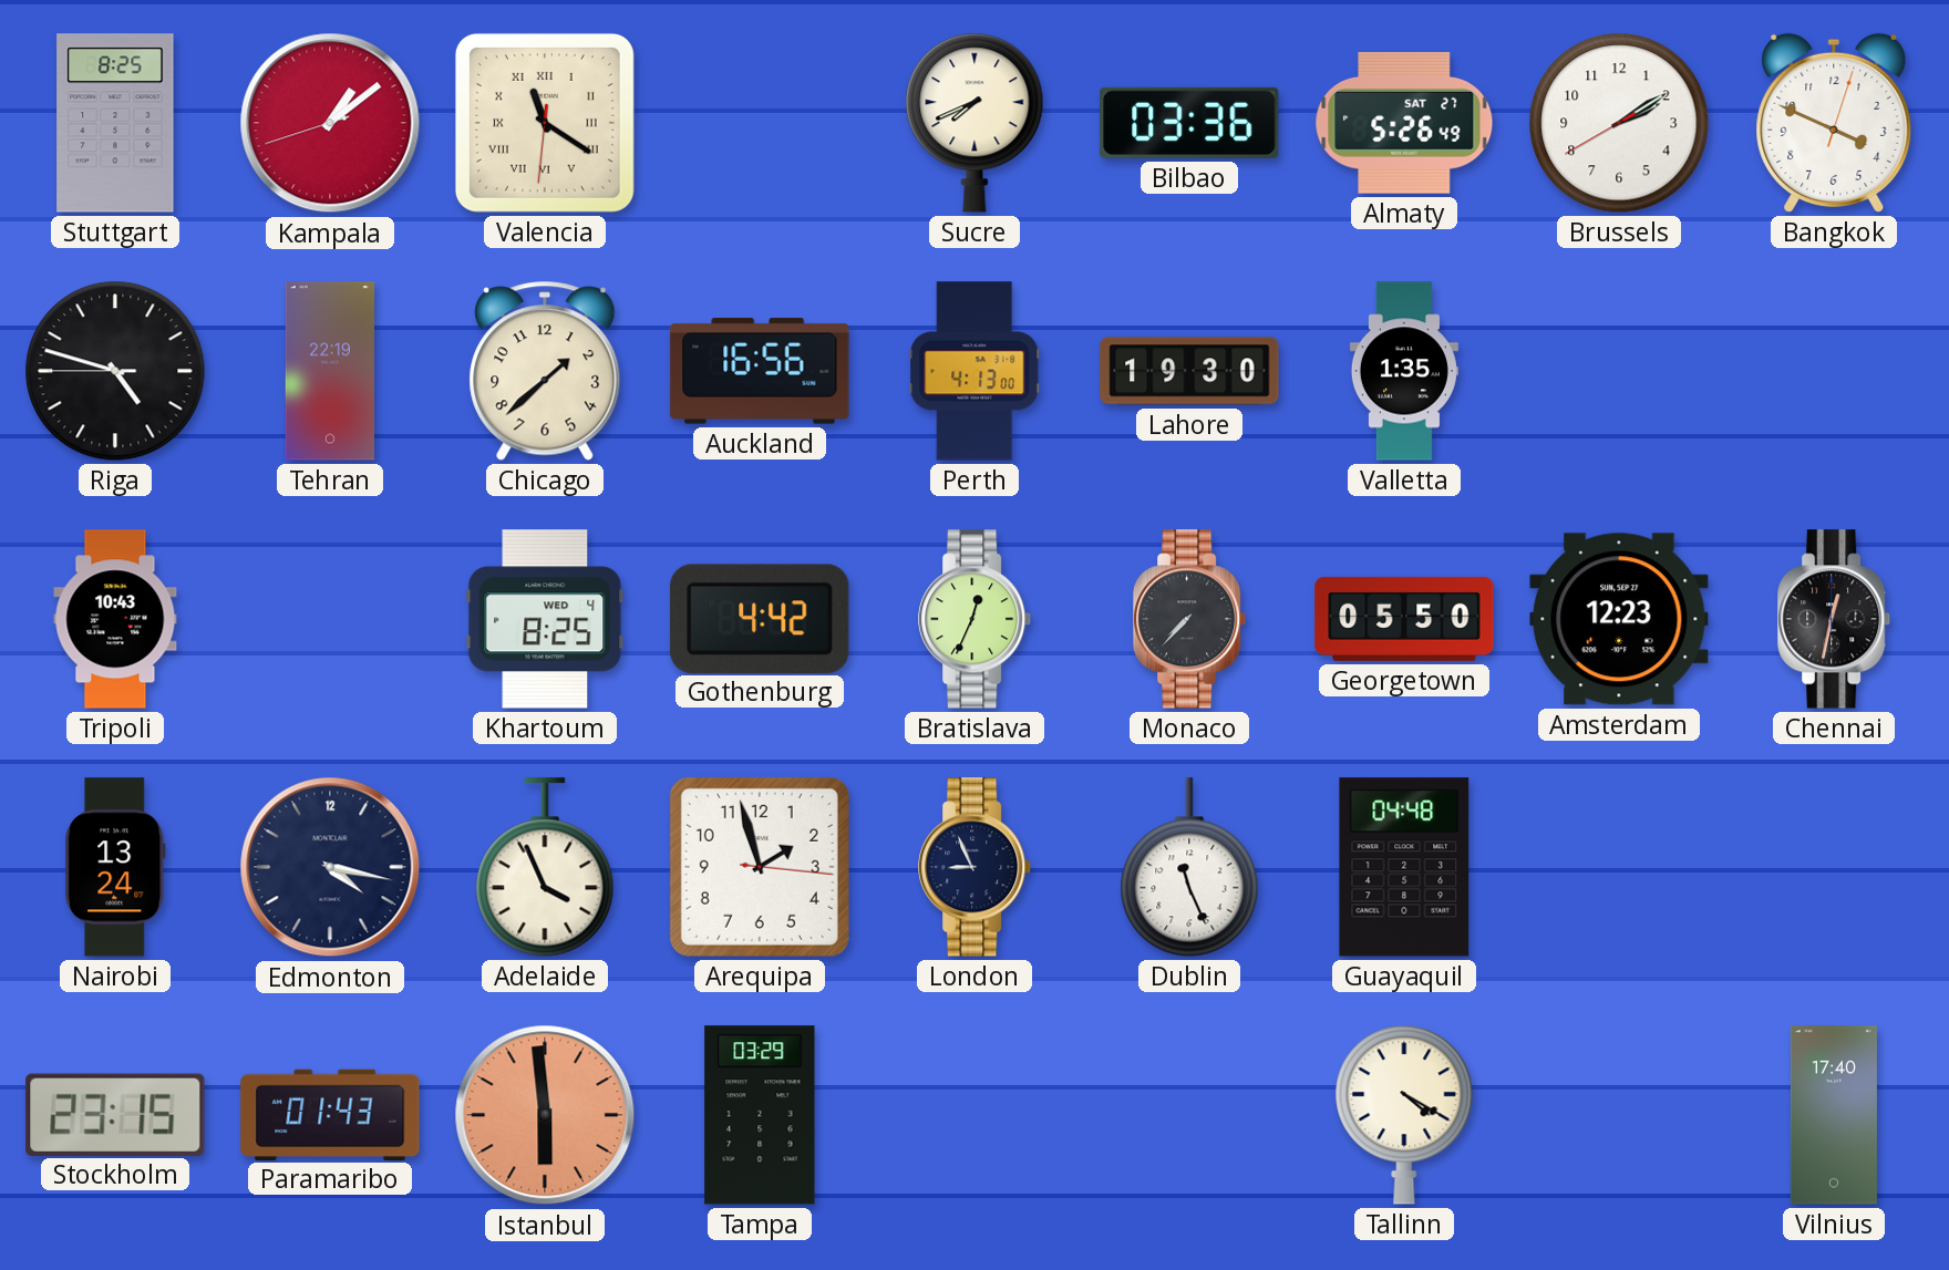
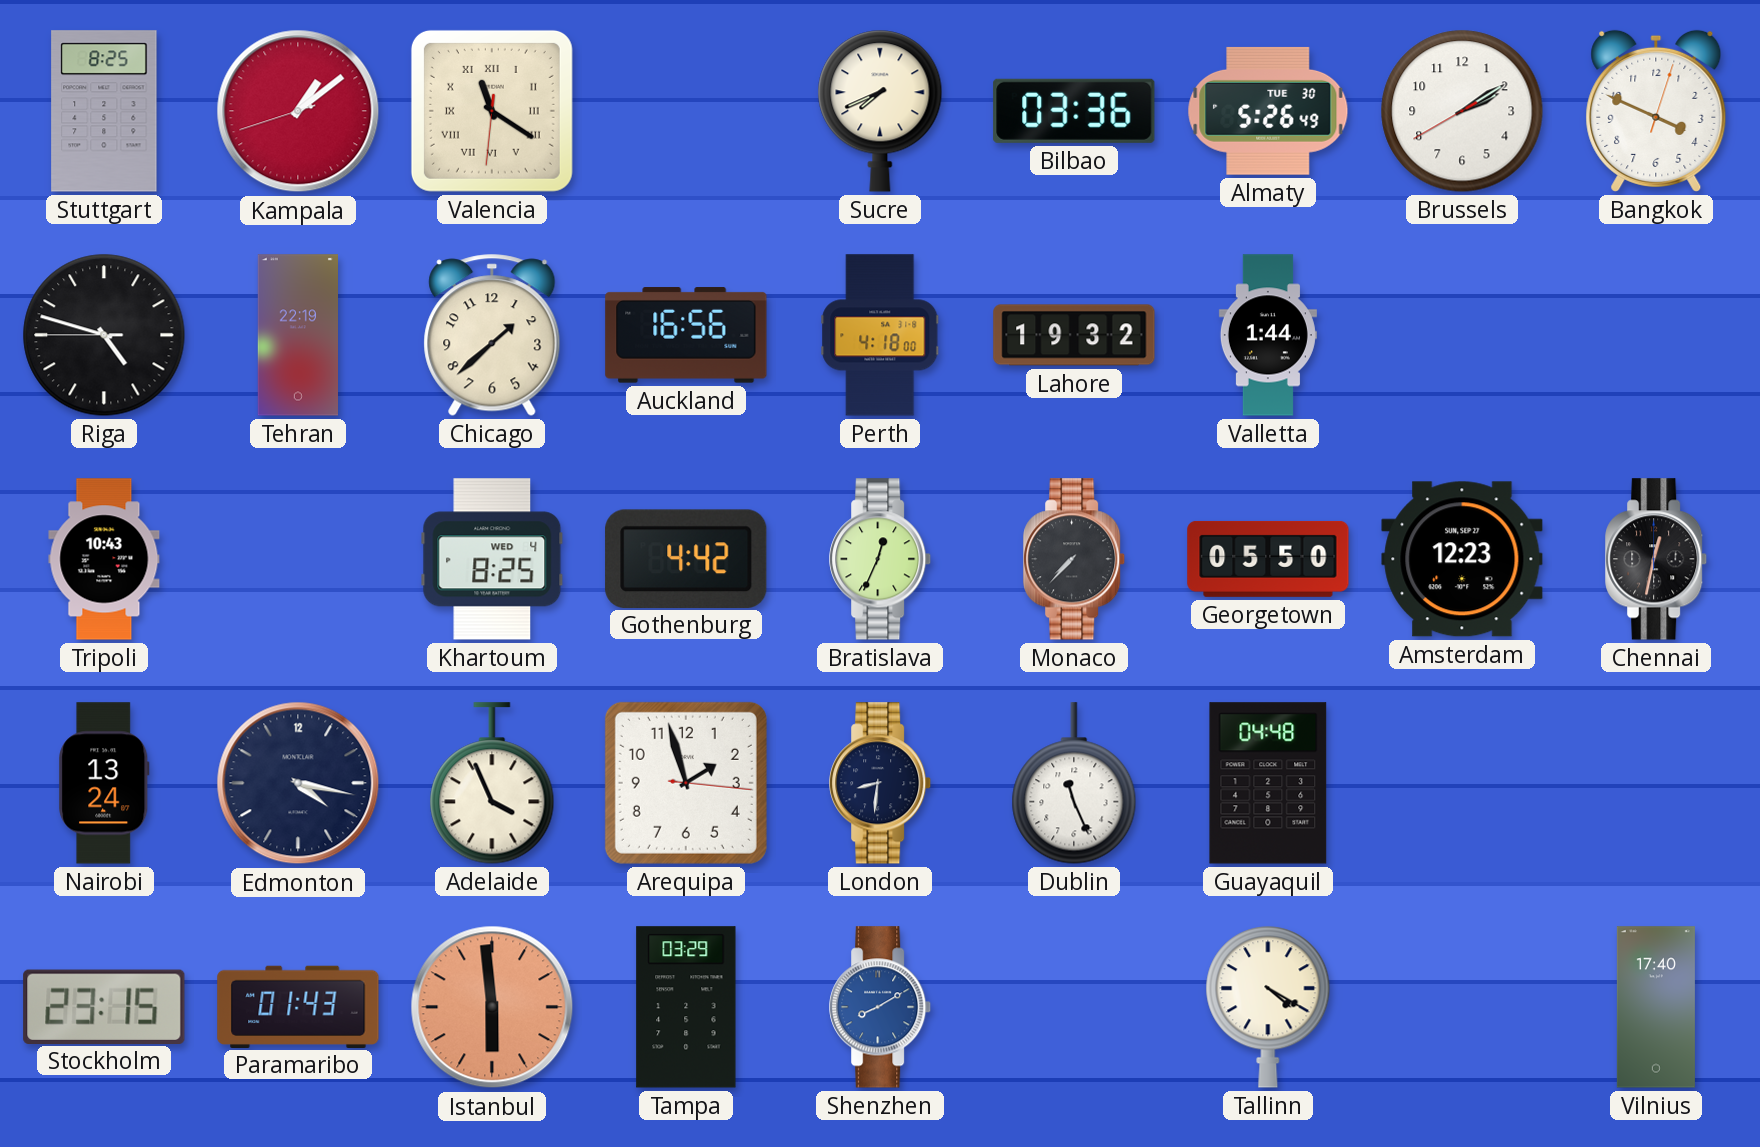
Almaty date: SAT 27 -> TUE 30
Perth: 4:13 -> 4:18
Lahore: 19:30 -> 19:32
Valletta: 1:35 -> 1:44
London: 8:56 -> 8:31
Shenzhen: none -> 8:10
